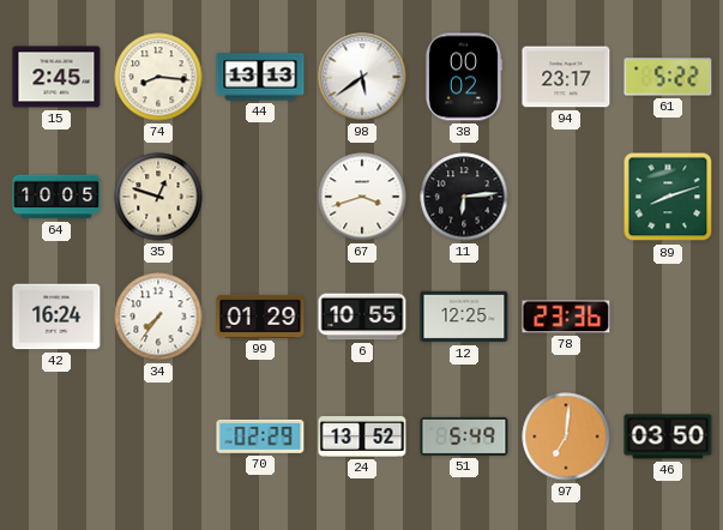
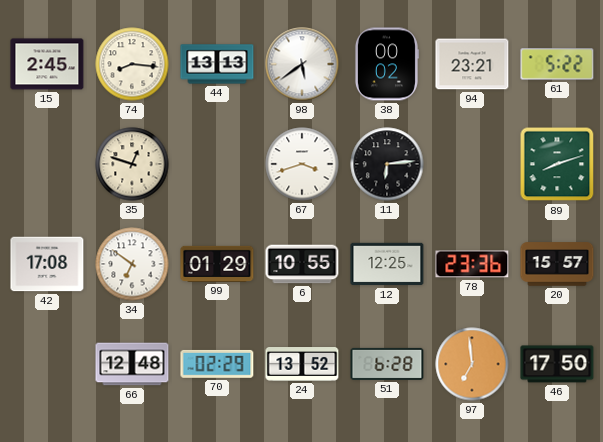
94: 23:17 -> 23:21
64: 10:05 -> none
42: 16:24 -> 17:08
34: 7:36 -> 6:51
20: none -> 15:57
66: none -> 12:48
51: 5:49 -> 6:28
97: 7:01 -> 6:59
46: 03:50 -> 17:50
